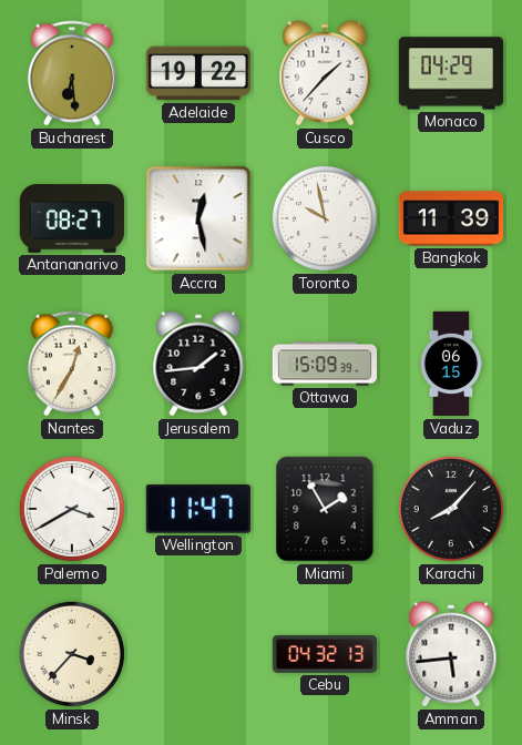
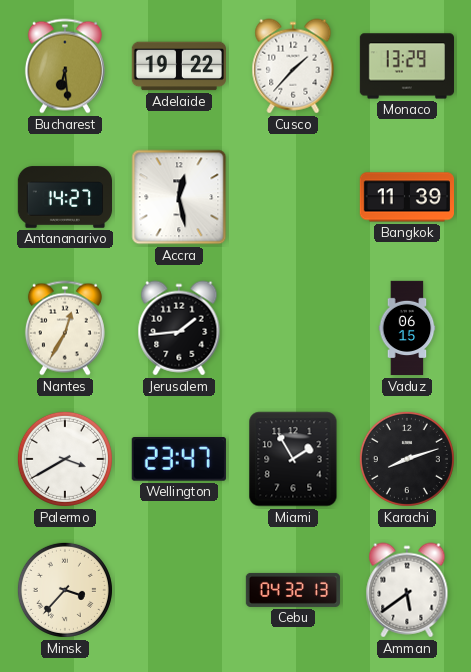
Monaco: 04:29 -> 13:29
Antananarivo: 08:27 -> 14:27
Toronto: 9:58 -> none
Ottawa: 15:09 -> none
Wellington: 11:47 -> 23:47
Karachi: 8:07 -> 8:12
Amman: 5:44 -> 5:39
